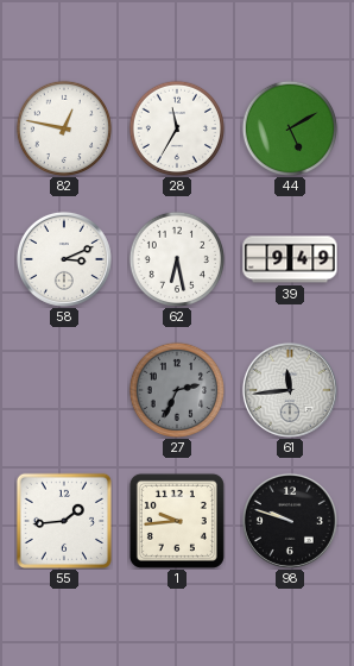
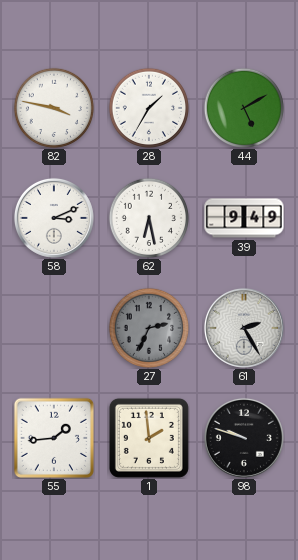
82: 12:47 -> 3:47
28: 11:35 -> 1:35
61: 11:44 -> 2:25
1: 9:44 -> 1:59
